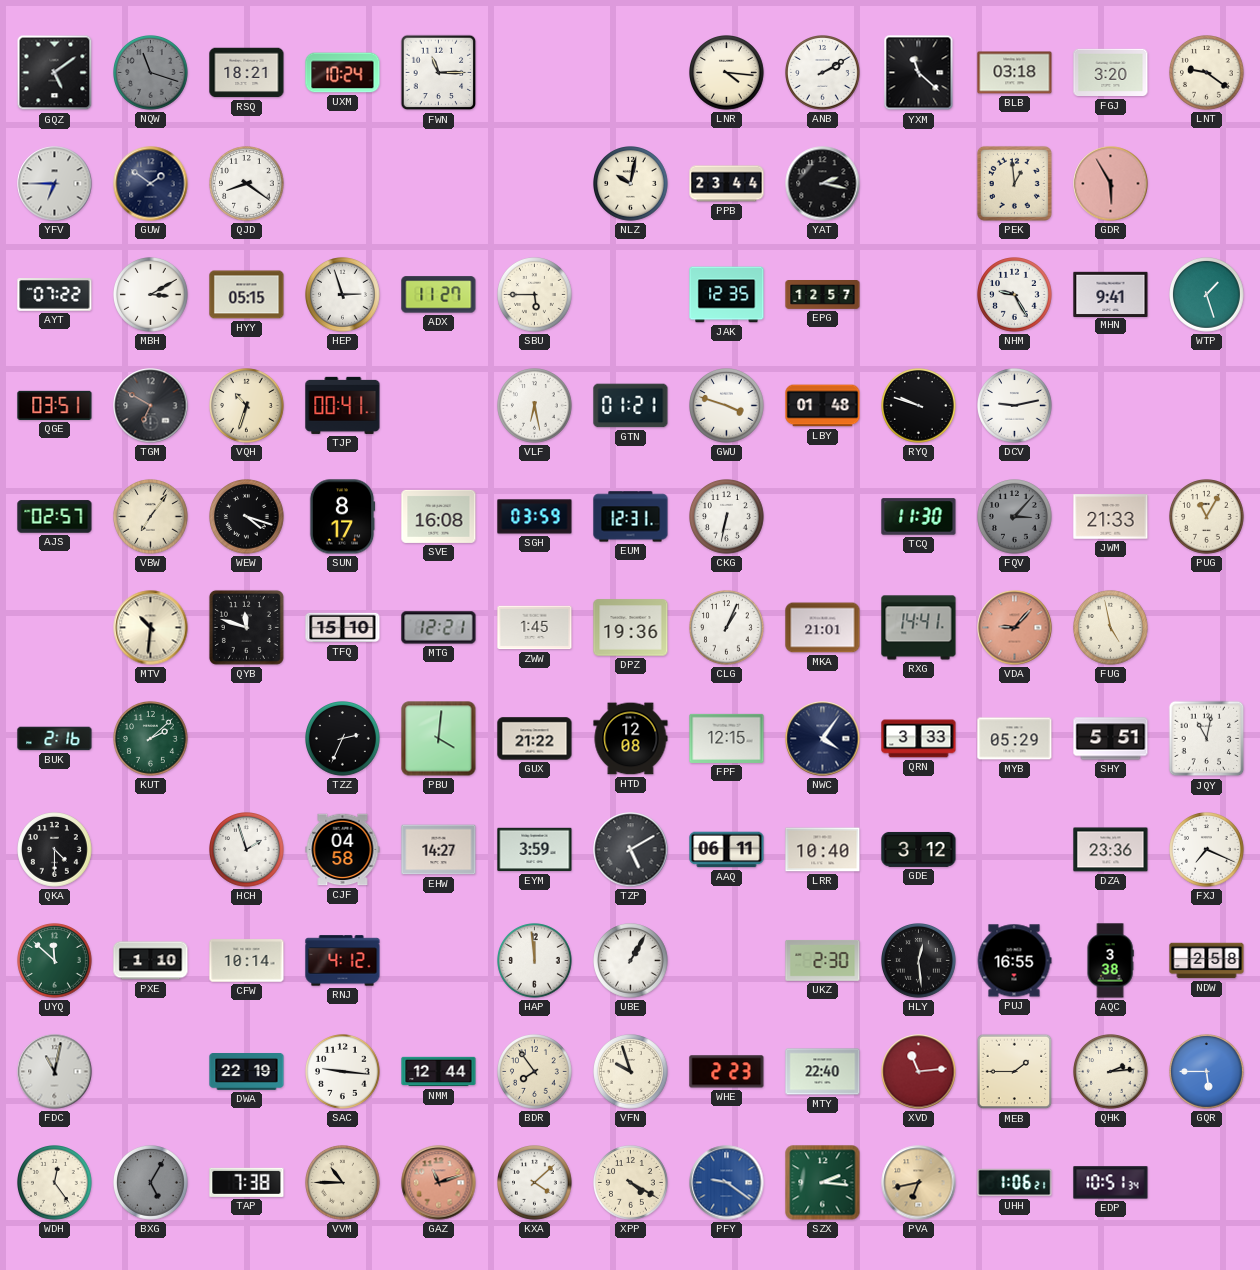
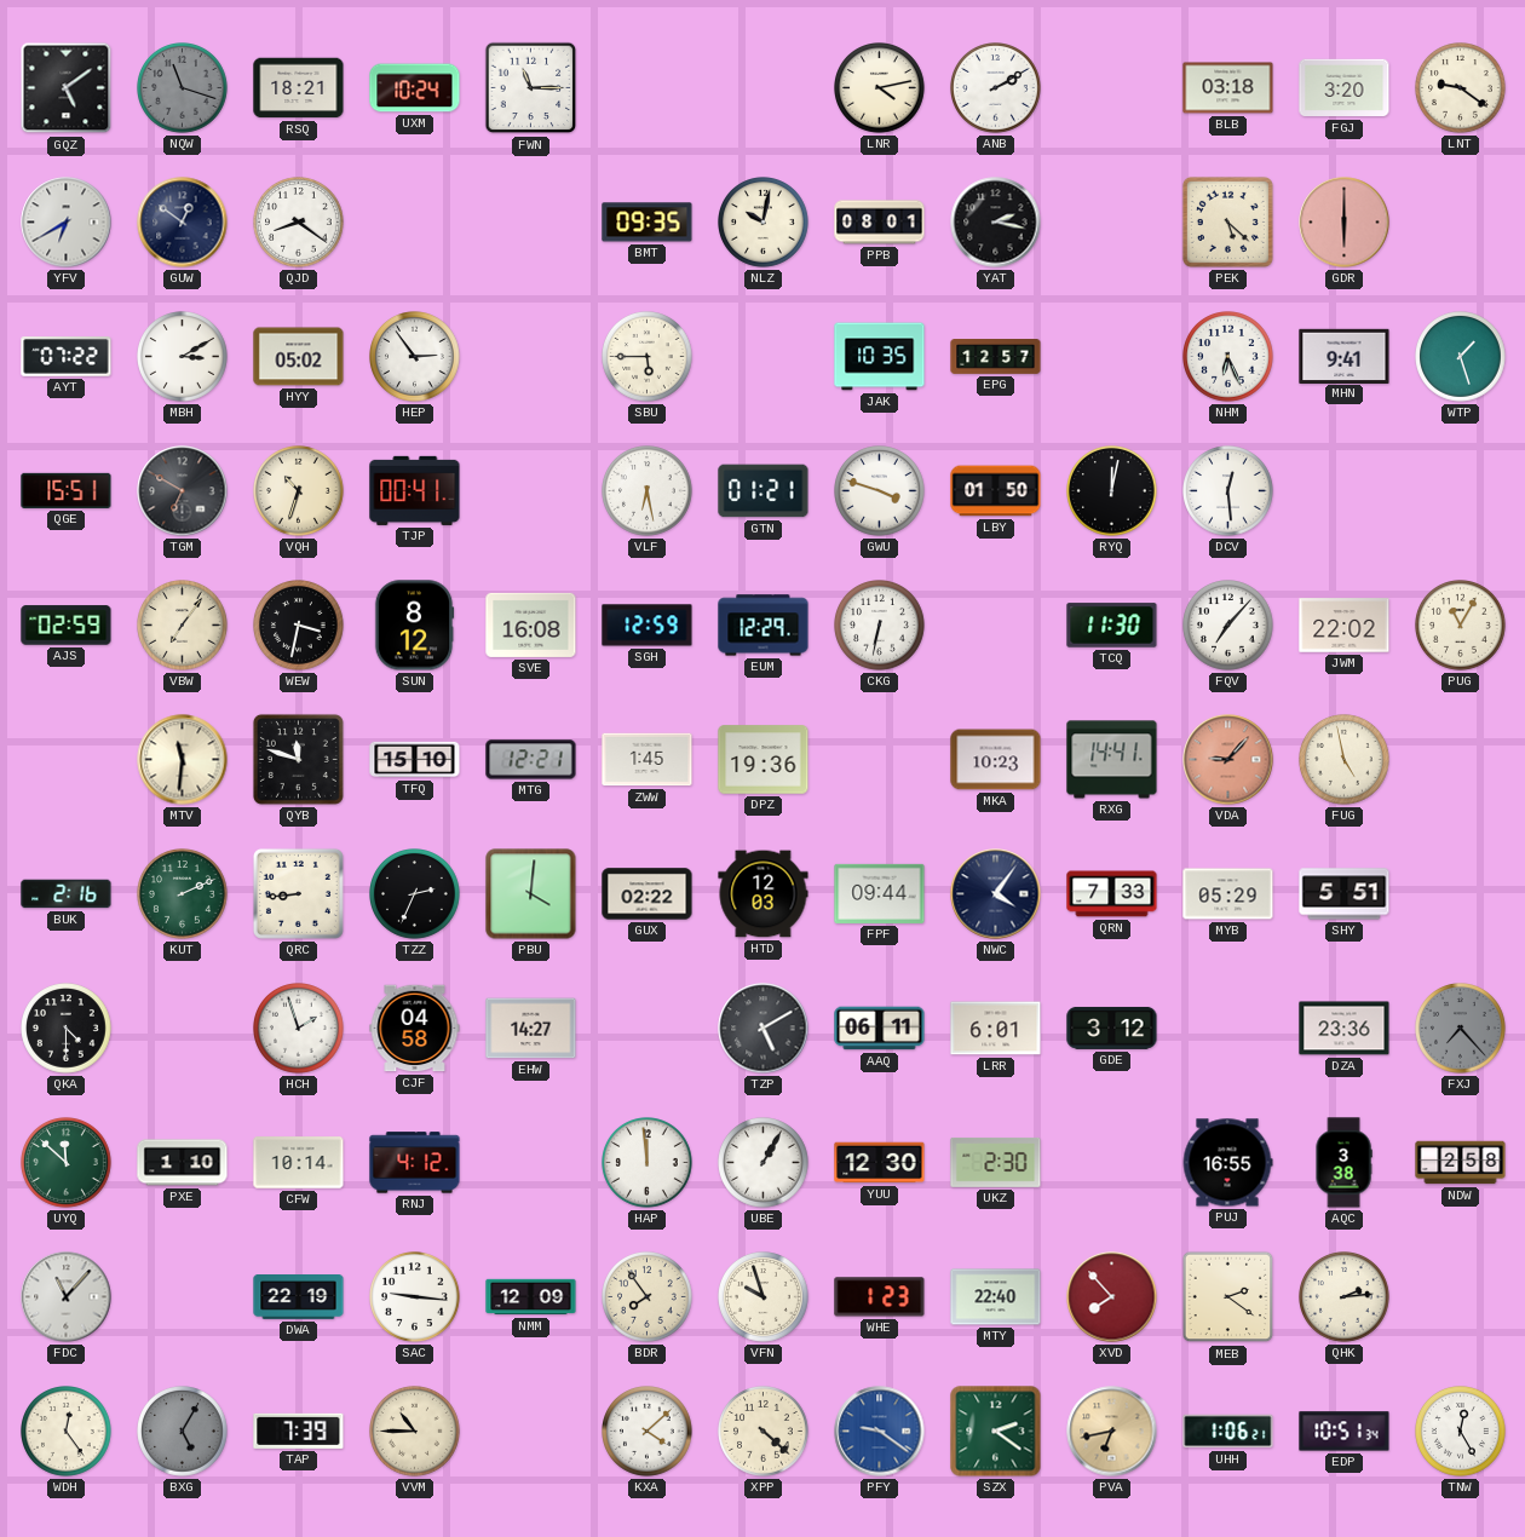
LNR: 4:16 -> 4:13
YXM: 11:22 -> none
YFV: 6:45 -> 6:40
GUW: 1:51 -> 12:51
BMT: none -> 09:35
PPB: 23:44 -> 08:01
PEK: 12:59 -> 5:22
GDR: 5:55 -> 6:00
HYY: 05:15 -> 05:02
HEP: 2:57 -> 2:54
ADX: 11:27 -> none
JAK: 12:35 -> 10:35
NHM: 9:25 -> 6:26
QGE: 03:51 -> 15:51
LBY: 01:48 -> 01:50
RYQ: 9:48 -> 12:02
DCV: 9:13 -> 12:29
AJS: 02:57 -> 02:59
WEW: 4:18 -> 3:32
SUN: 8:17 -> 8:12
SGH: 03:59 -> 12:59
EUM: 12:31 -> 12:29
FQV: 3:07 -> 7:07
FQV dial: grey -> white
JWM: 21:33 -> 22:02
MTV: 10:31 -> 11:31
CLG: 1:04 -> none
MKA: 21:01 -> 10:23
KUT: 2:08 -> 2:11
QRC: none -> 8:44
GUX: 21:22 -> 02:22
HTD: 12:08 -> 12:03
FPF: 12:15 -> 09:44
QRN: 3:33 -> 7:33
JQY: 11:02 -> none
EYM: 3:59 -> none
LRR: 10:40 -> 6:01
FXJ: 7:19 -> 7:23
FXJ dial: white -> grey
YUU: none -> 12:30
HLY: 12:29 -> none
FDC: 11:02 -> 11:07
NMM: 12:44 -> 12:09
WHE: 2:23 -> 1:23
XVD: 11:14 -> 7:53
MEB: 1:45 -> 2:21
GQR: 5:45 -> none
TAP: 7:38 -> 7:39
GAZ: 11:12 -> none
XPP: 4:20 -> 4:22
SZX: 2:16 -> 2:21
TNW: none -> 12:25
